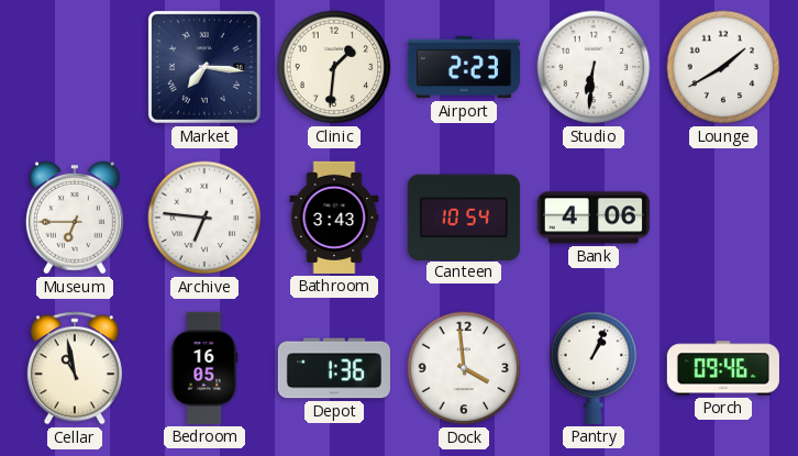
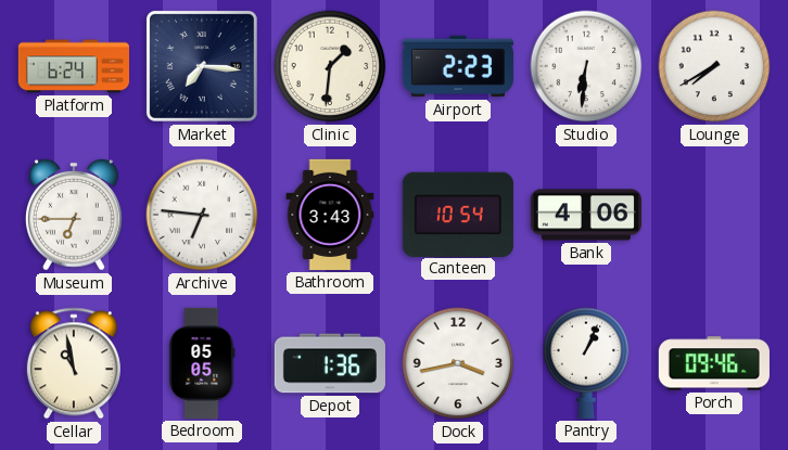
Platform: none -> 6:24
Lounge: 1:40 -> 7:40
Bedroom: 16:05 -> 05:05
Dock: 3:59 -> 3:43
